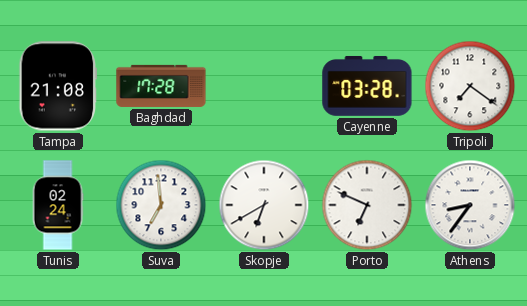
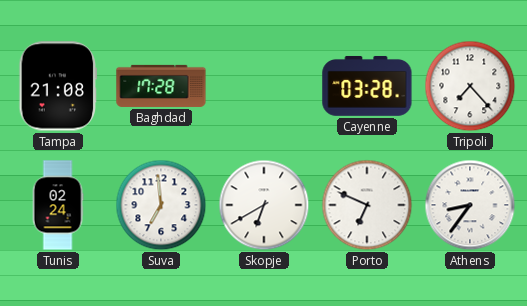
Tripoli: 7:21 -> 7:23
